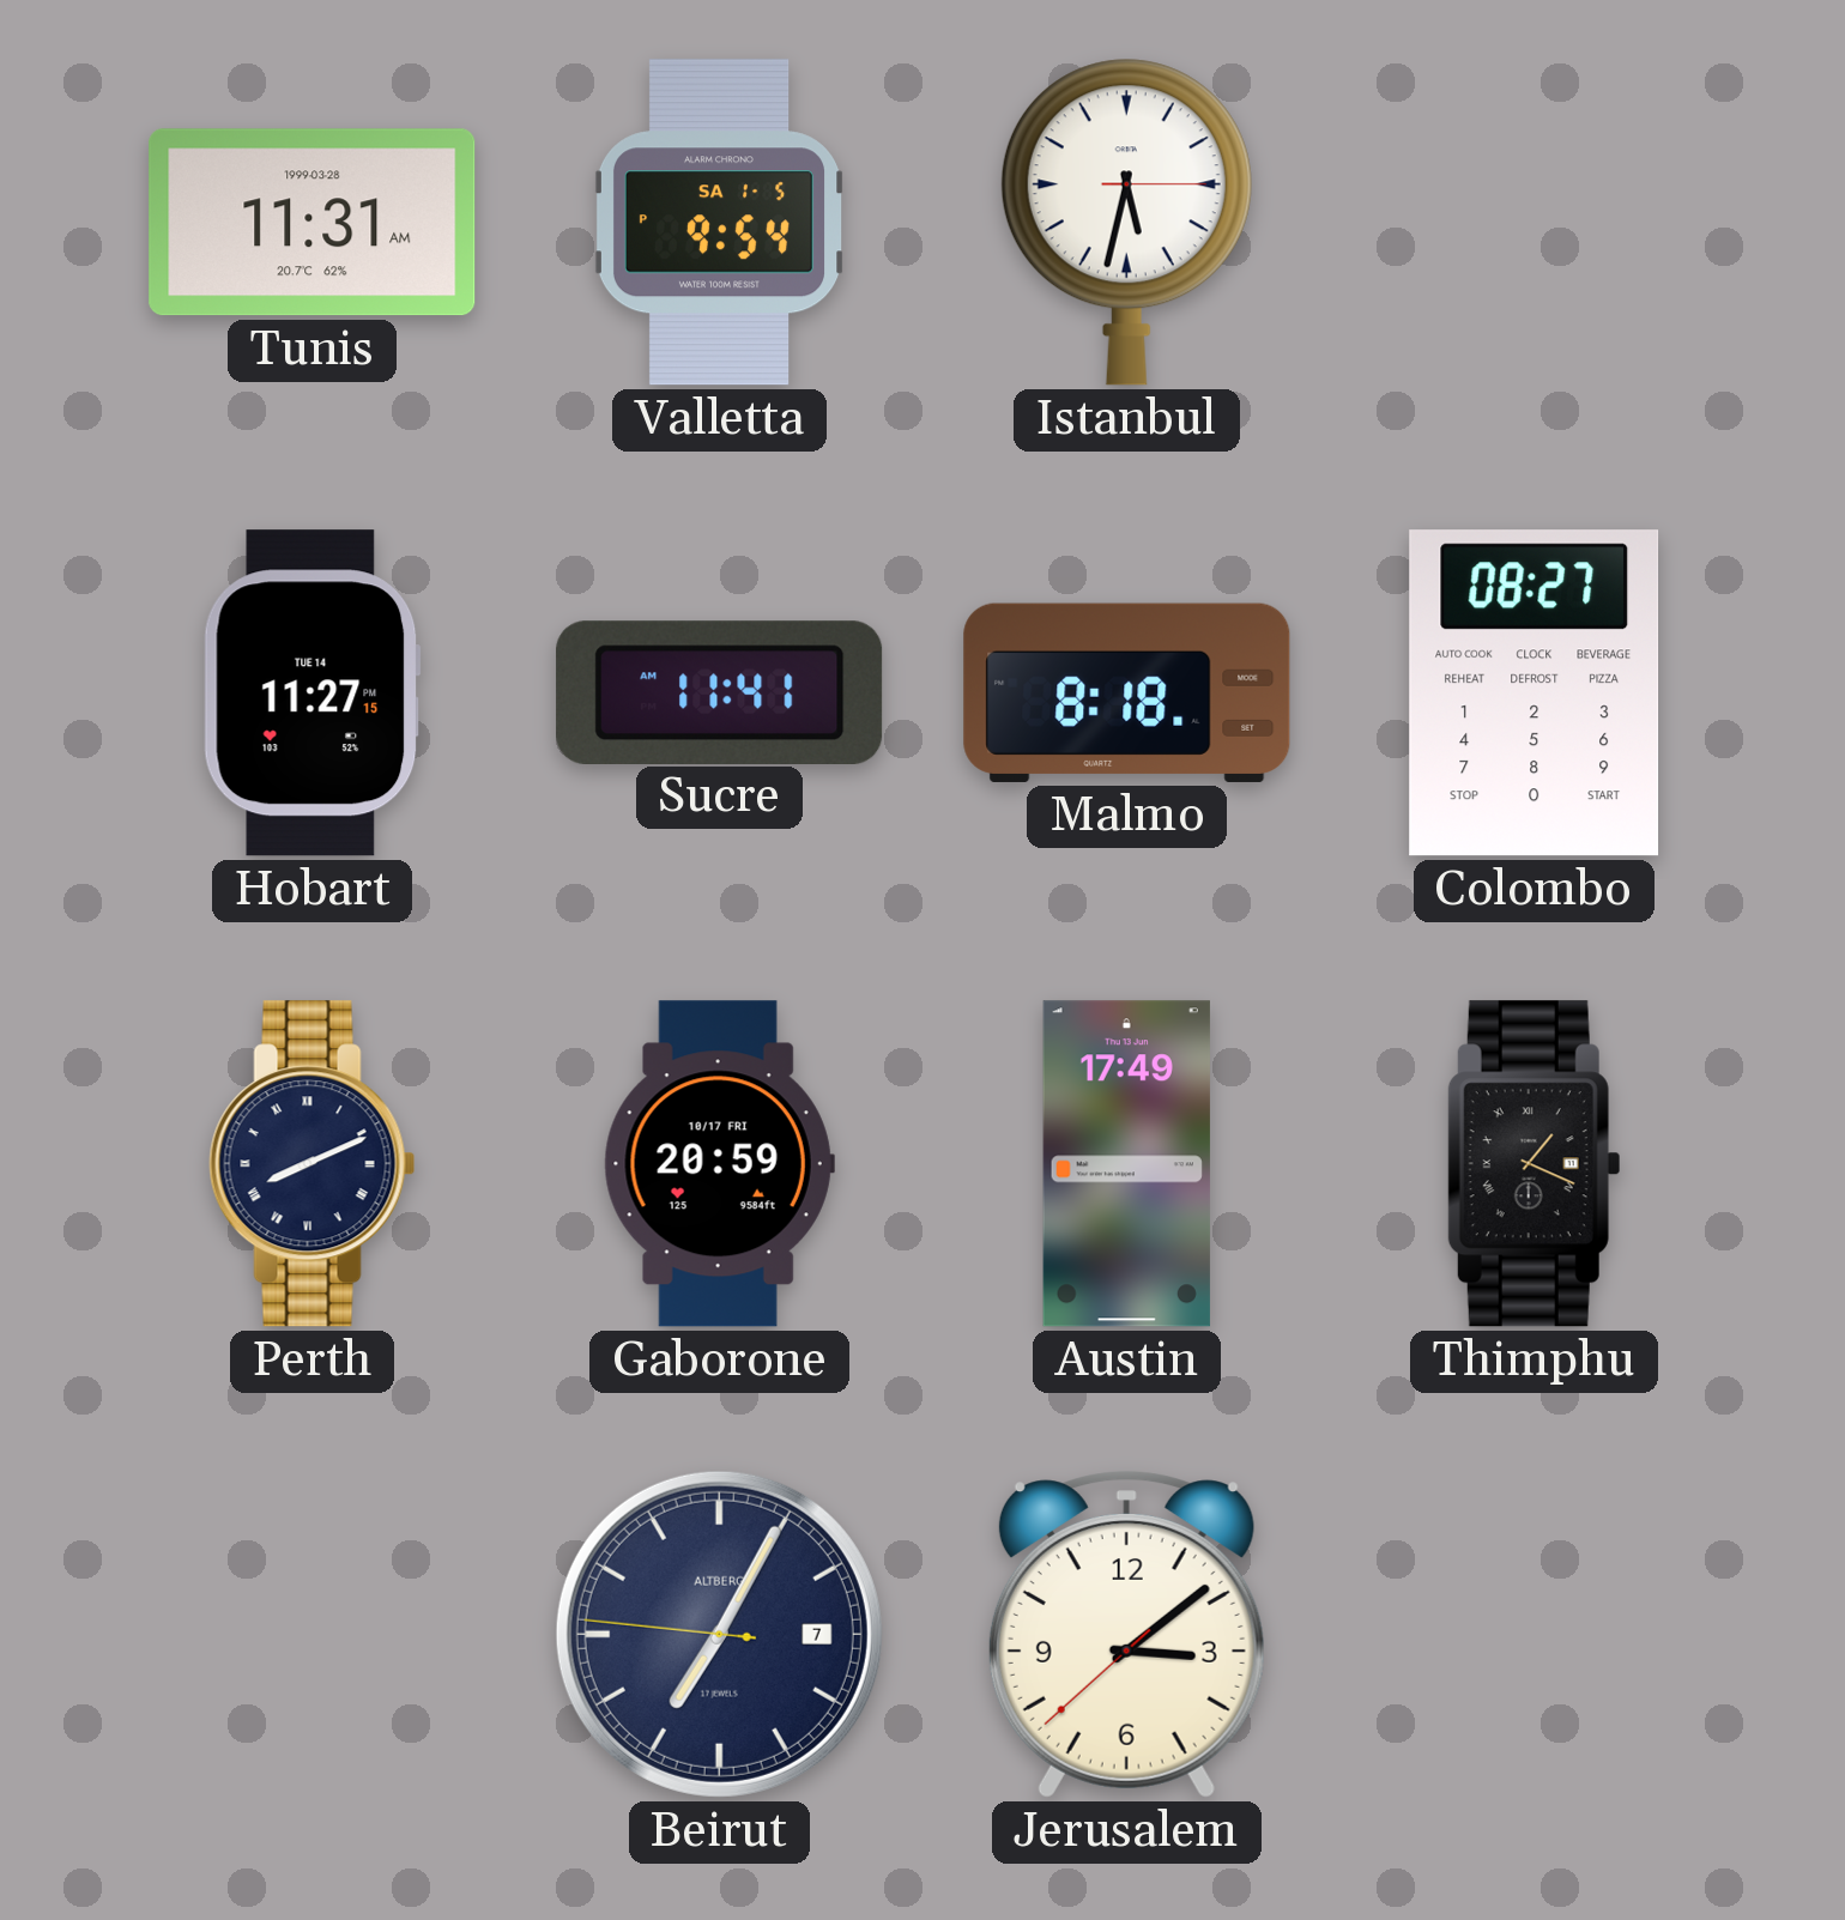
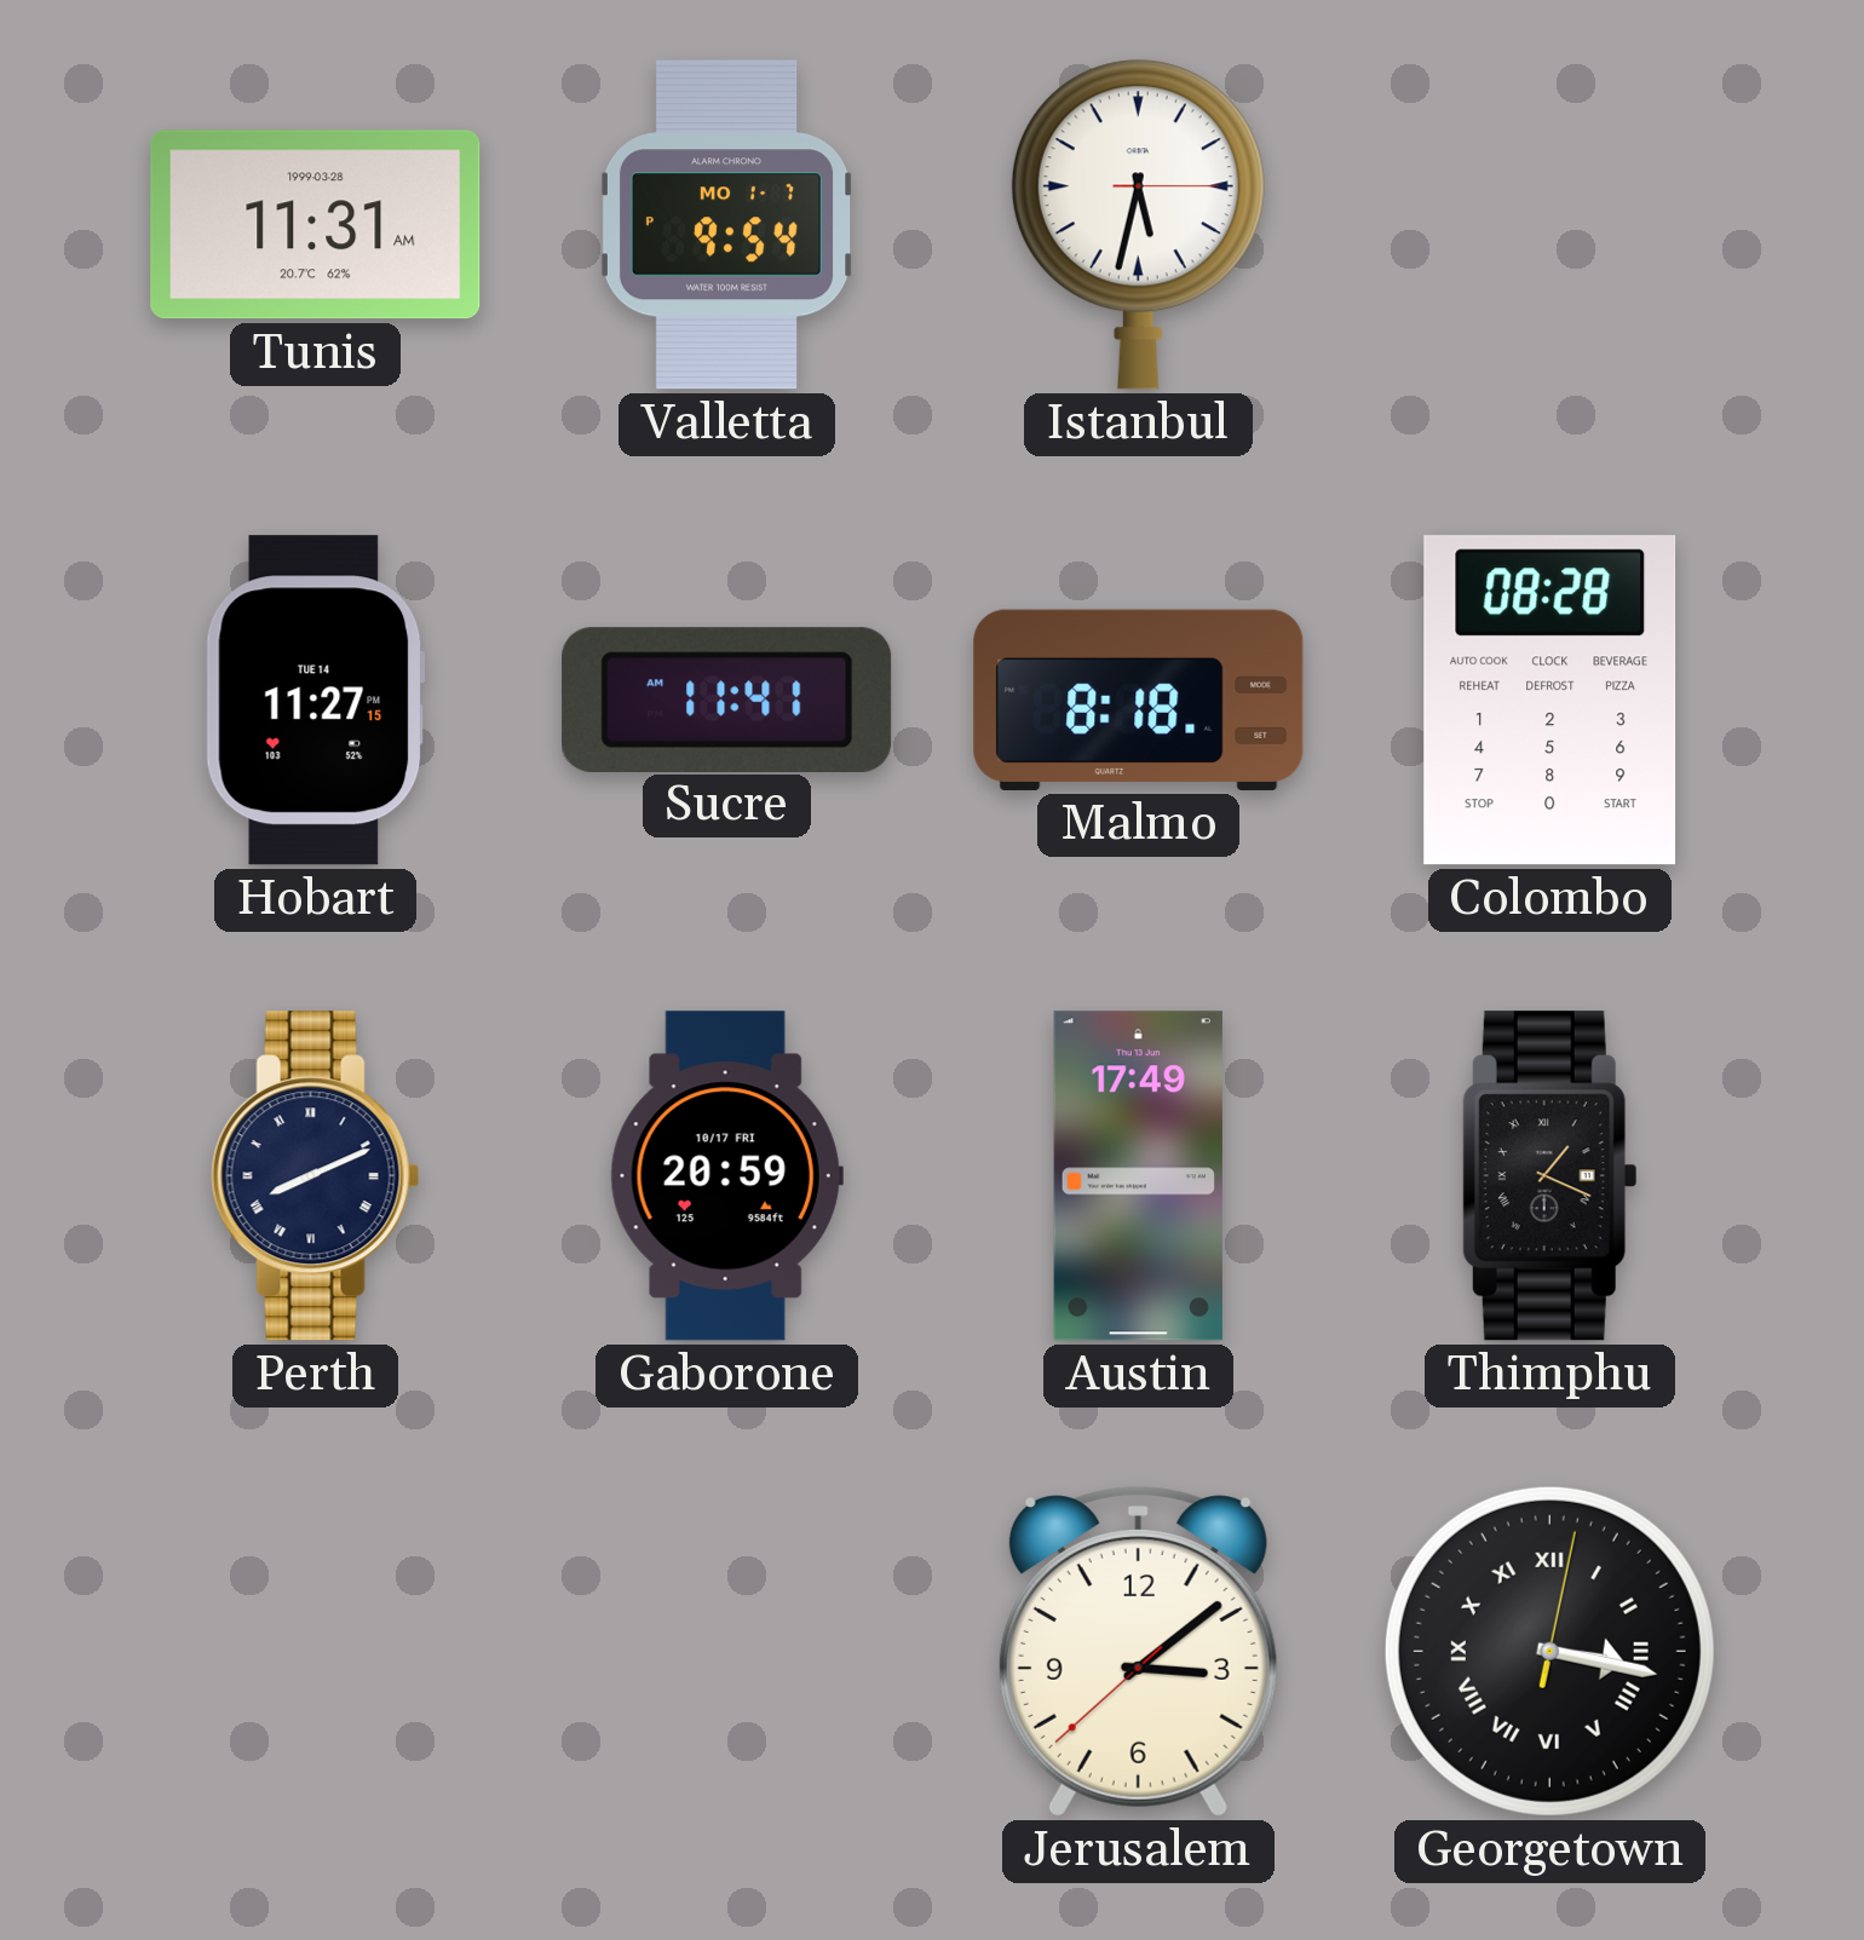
Valletta date: SA 1-5 -> MO 1-7
Colombo: 08:27 -> 08:28
Beirut: 7:04 -> none
Georgetown: none -> 3:17
